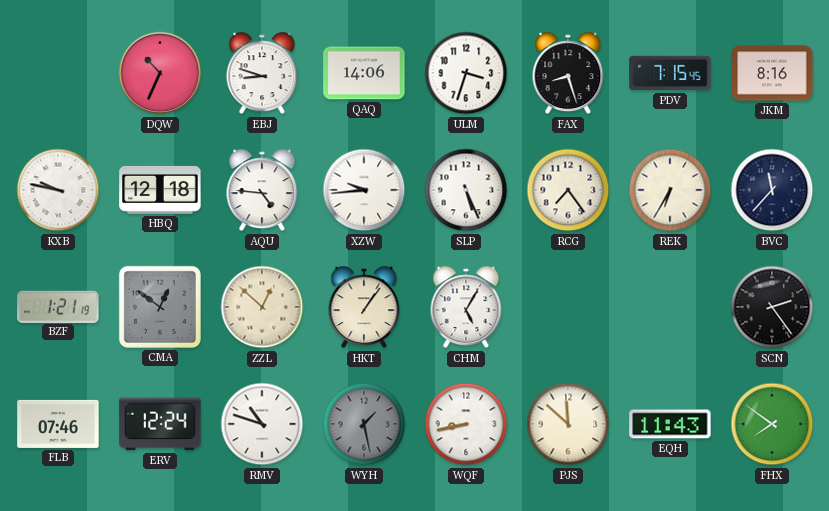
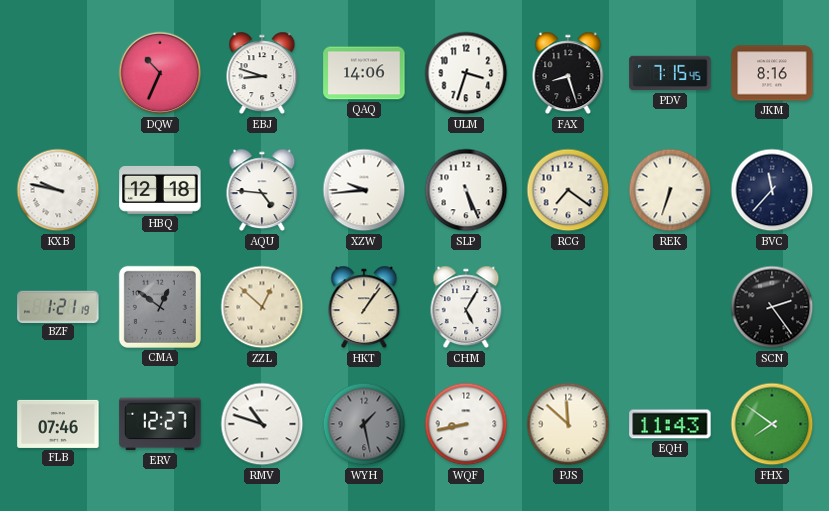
RCG: 7:24 -> 7:21
REK: 6:35 -> 6:33
ERV: 12:24 -> 12:27
